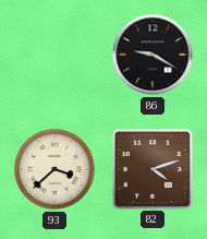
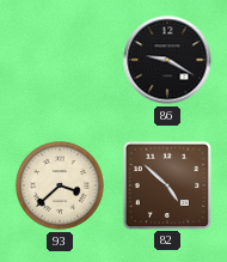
82: 4:12 -> 4:52
